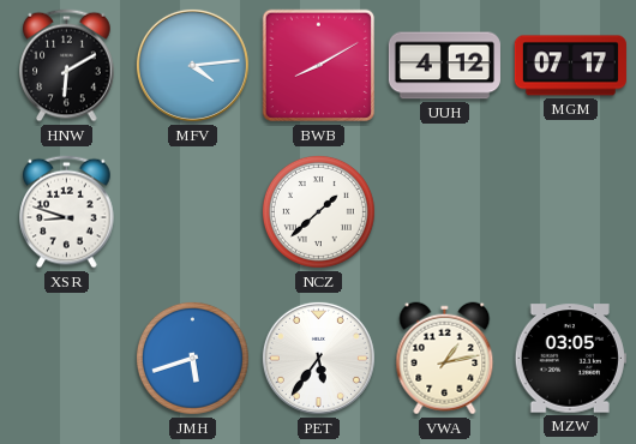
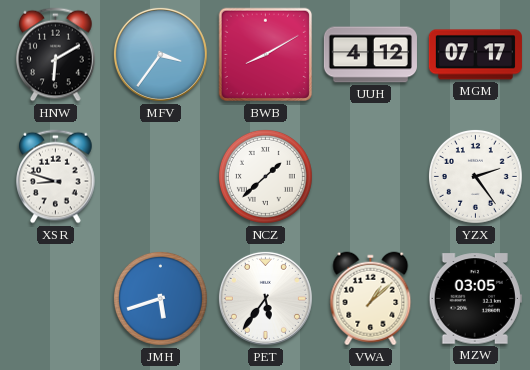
MFV: 4:14 -> 3:36
YZX: none -> 2:24
VWA: 1:13 -> 1:08
